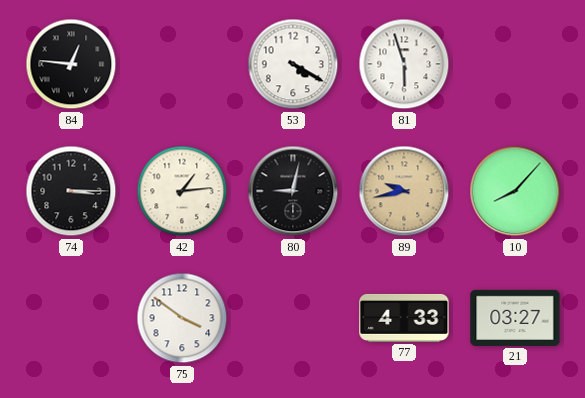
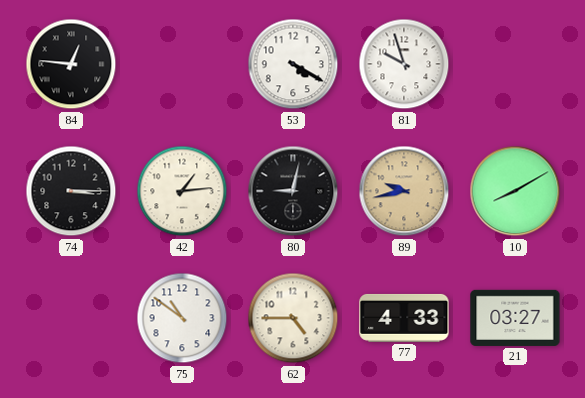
81: 5:57 -> 9:57
10: 8:07 -> 8:10
75: 3:51 -> 10:51
62: none -> 4:45
